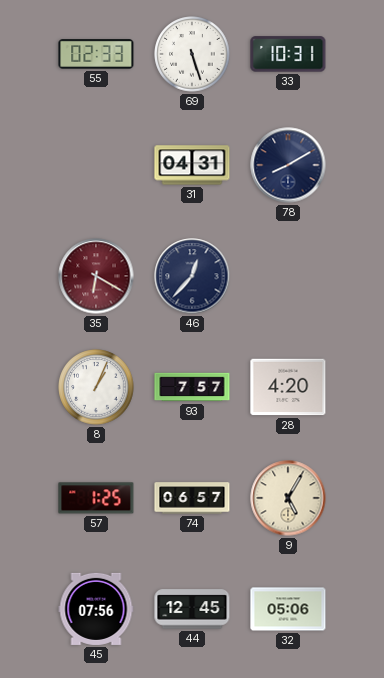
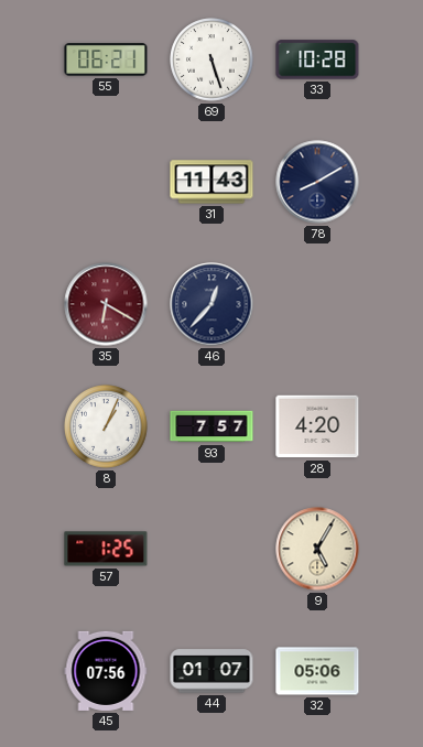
55: 02:33 -> 06:21
33: 10:31 -> 10:28
31: 04:31 -> 11:43
74: 06:57 -> none
44: 12:45 -> 01:07
